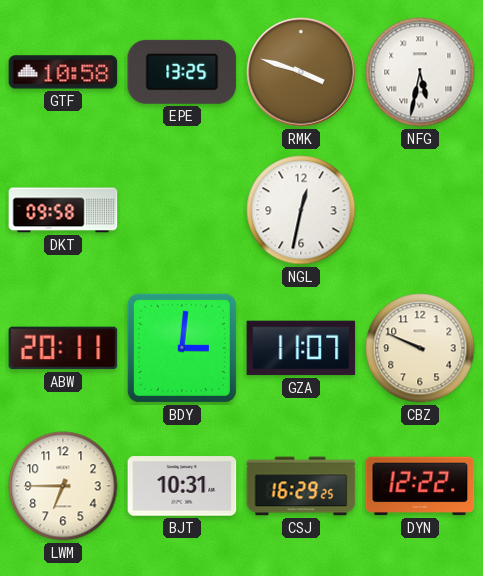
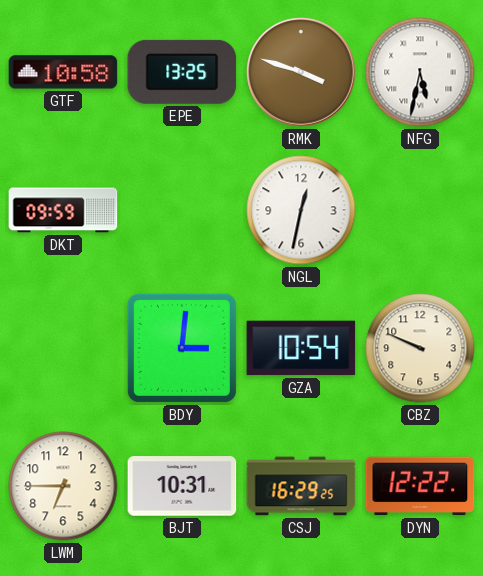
DKT: 09:58 -> 09:59
ABW: 20:11 -> none
GZA: 11:07 -> 10:54
